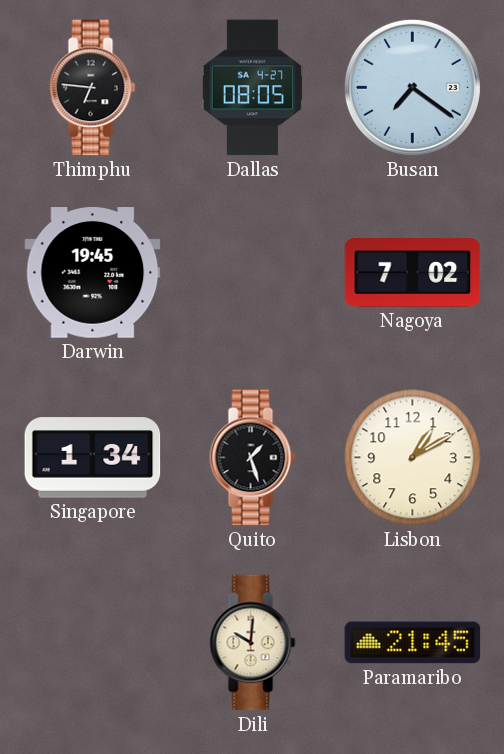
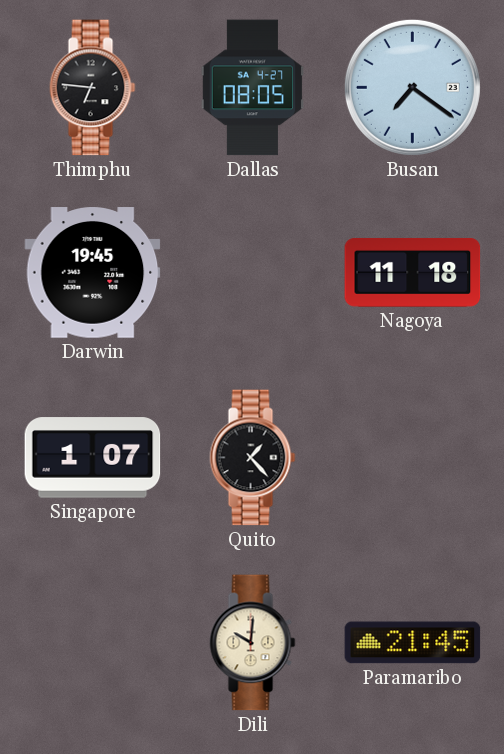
Nagoya: 7:02 -> 11:18
Singapore: 1:34 -> 1:07
Quito: 1:27 -> 1:23
Lisbon: 1:10 -> none
